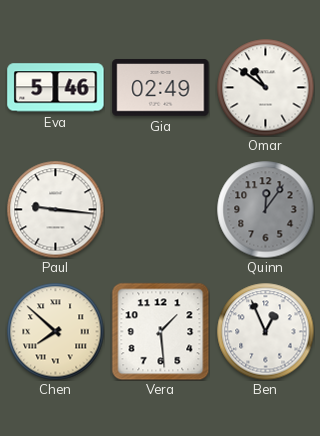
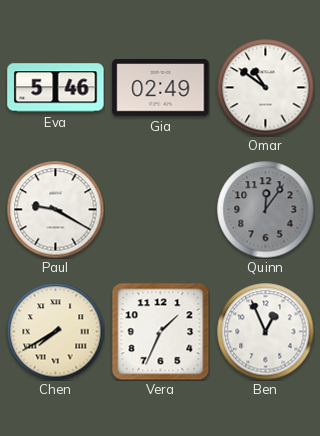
Paul: 9:16 -> 9:20
Chen: 7:52 -> 7:40
Vera: 1:29 -> 1:34
